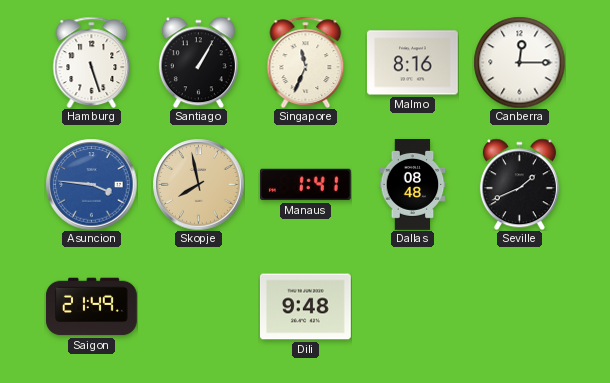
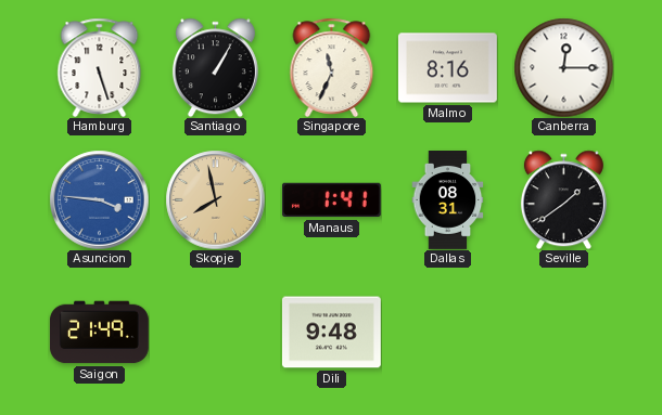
Dallas: 08:48 -> 08:31
Seville: 1:41 -> 1:39
